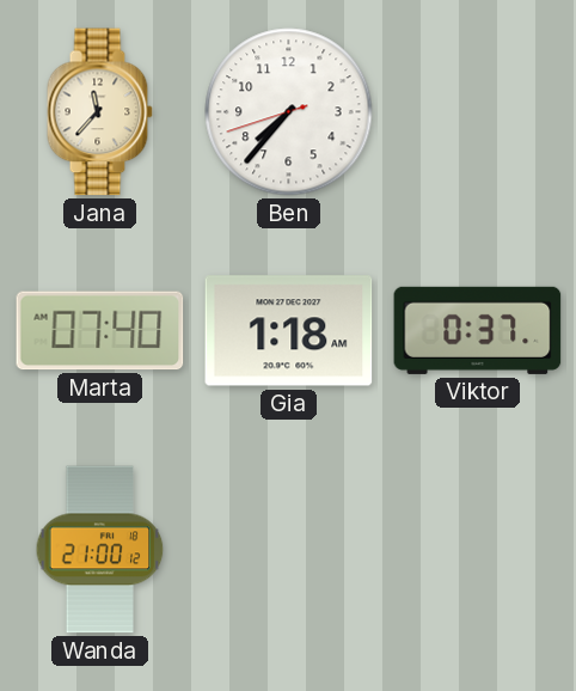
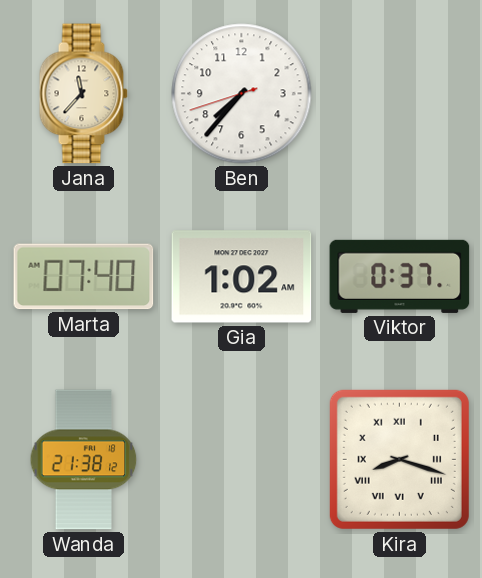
Gia: 1:18 -> 1:02
Wanda: 21:00 -> 21:38
Kira: none -> 8:18
